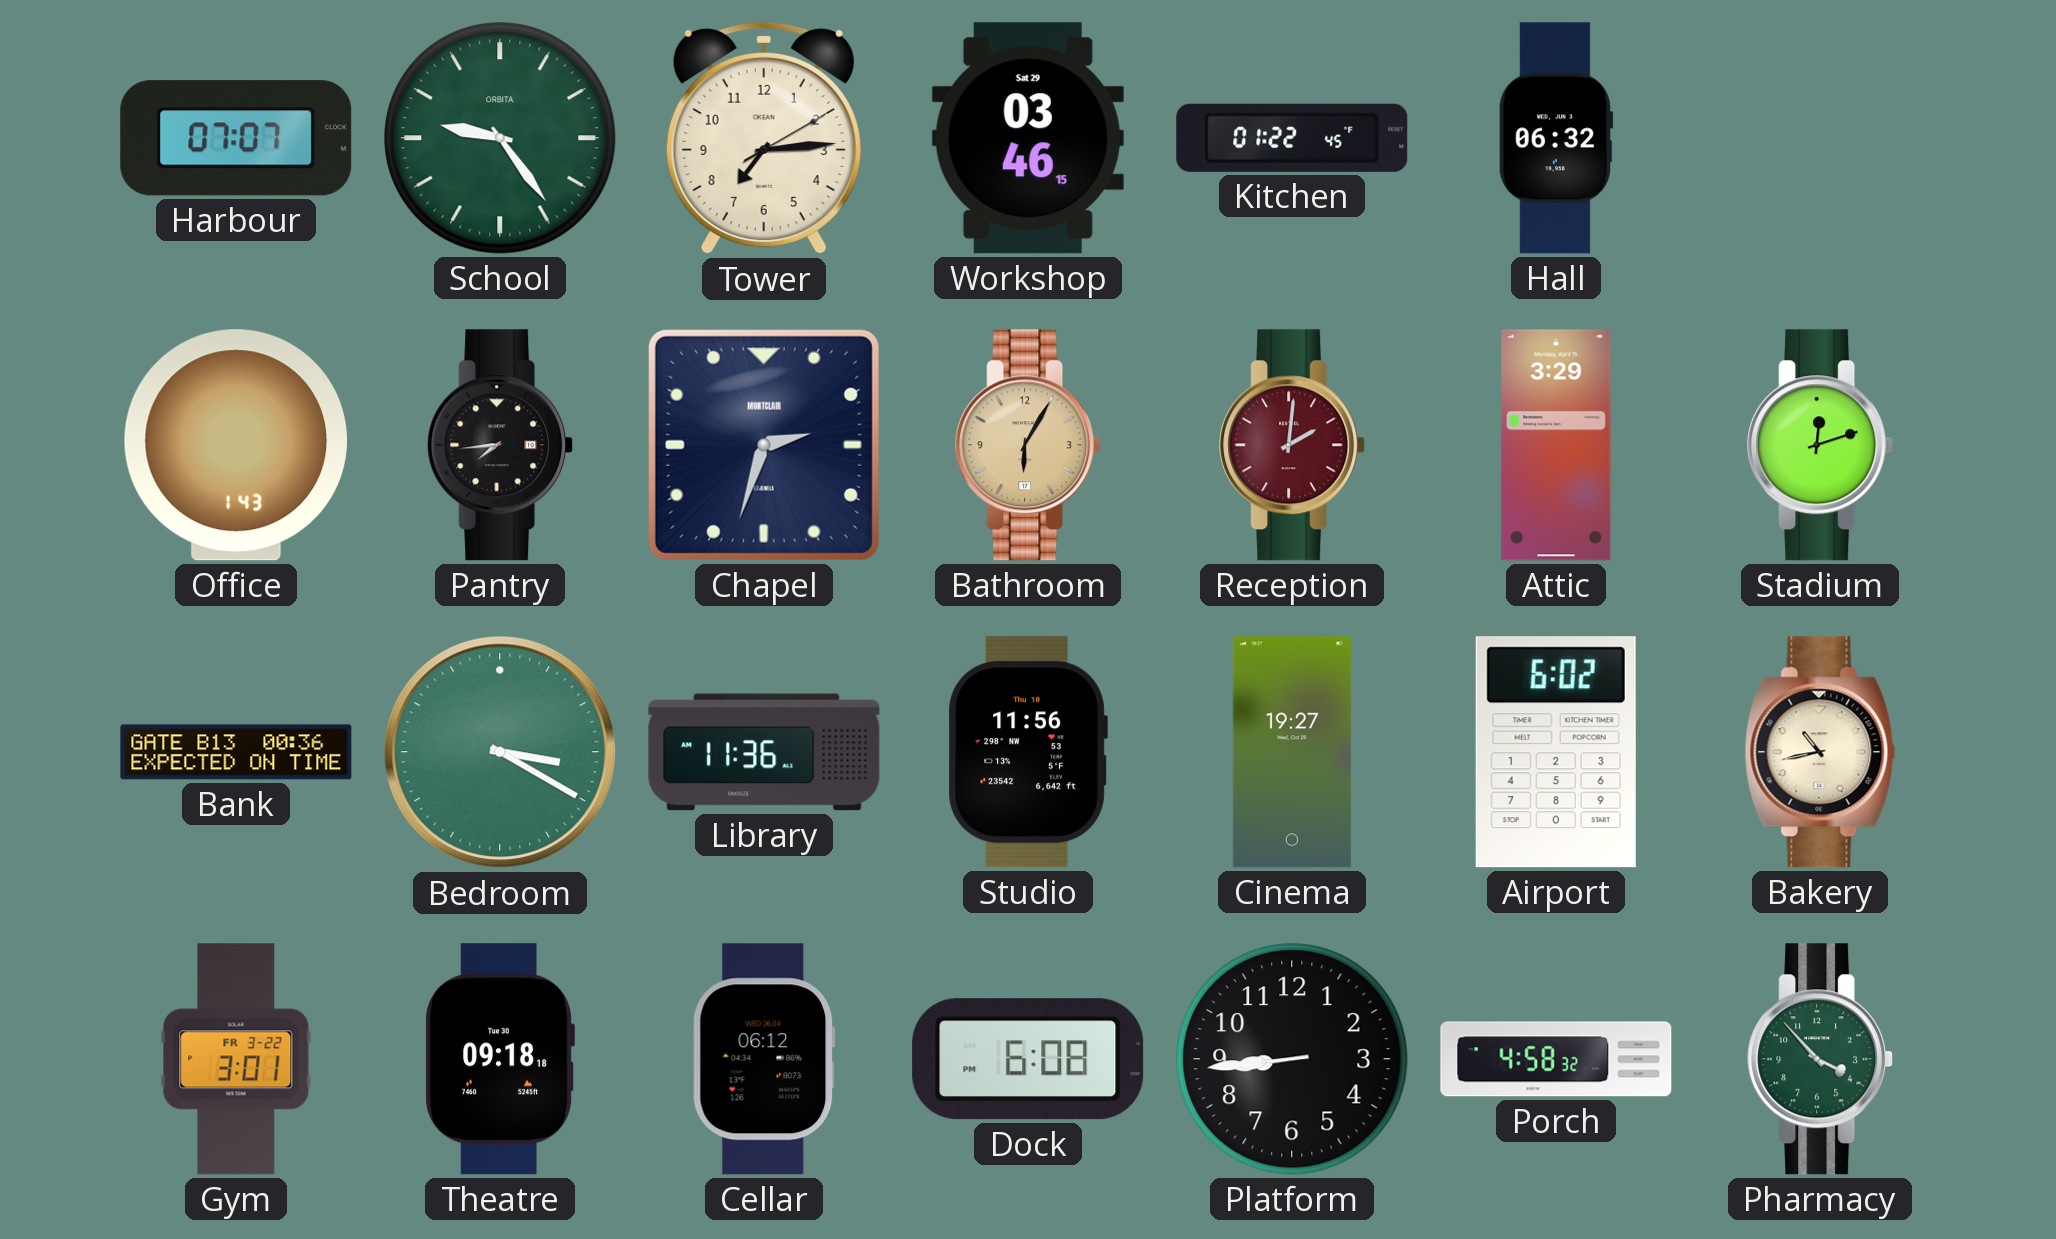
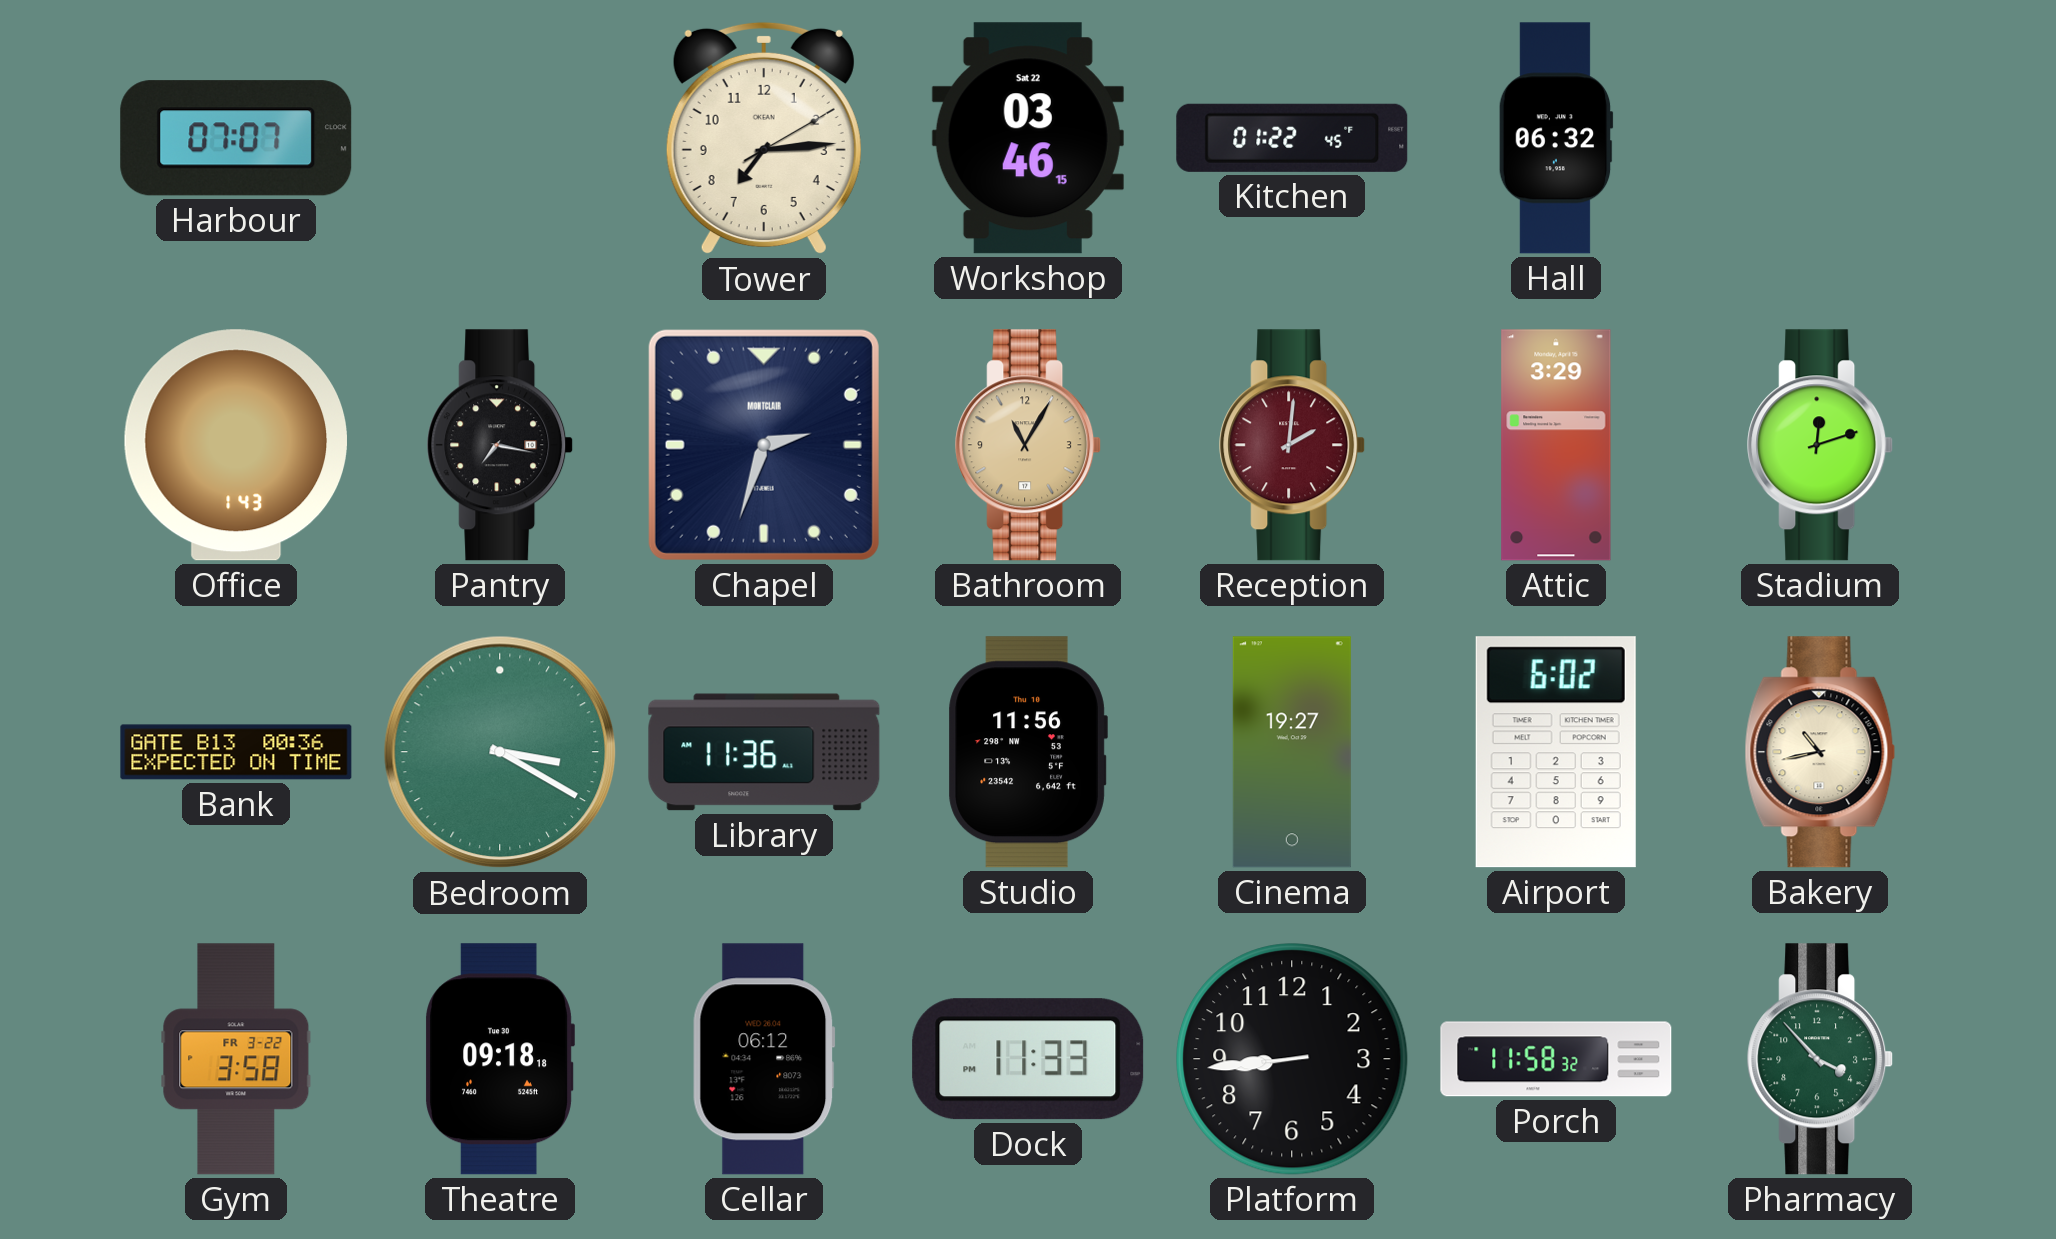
School: 9:24 -> none
Workshop date: Sat 29 -> Sat 22
Pantry: 7:44 -> 7:17
Bathroom: 6:05 -> 11:05
Gym: 3:01 -> 3:58
Dock: 6:08 -> 11:33
Porch: 4:58 -> 11:58
